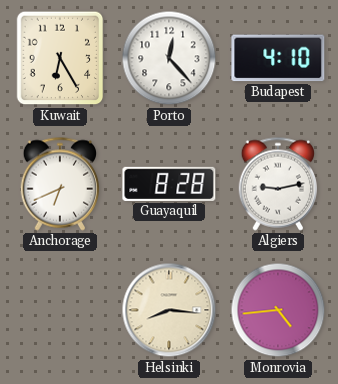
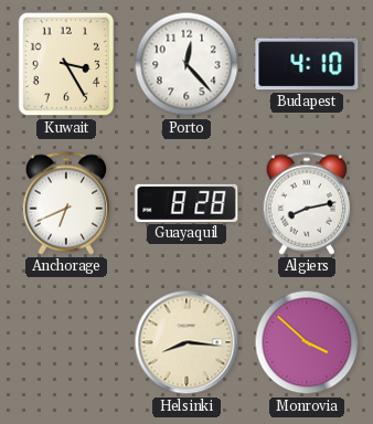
Kuwait: 6:25 -> 3:25
Algiers: 9:13 -> 8:13
Monrovia: 4:44 -> 3:52
